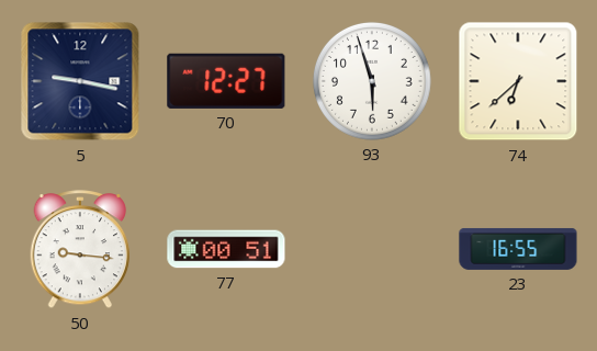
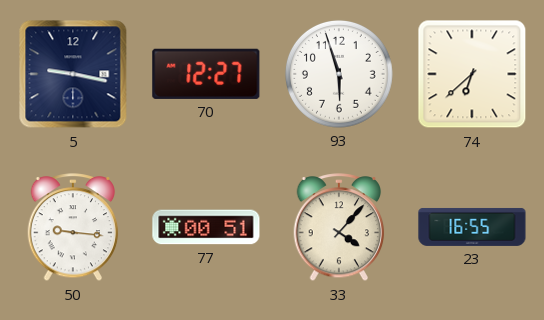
33: none -> 4:07
